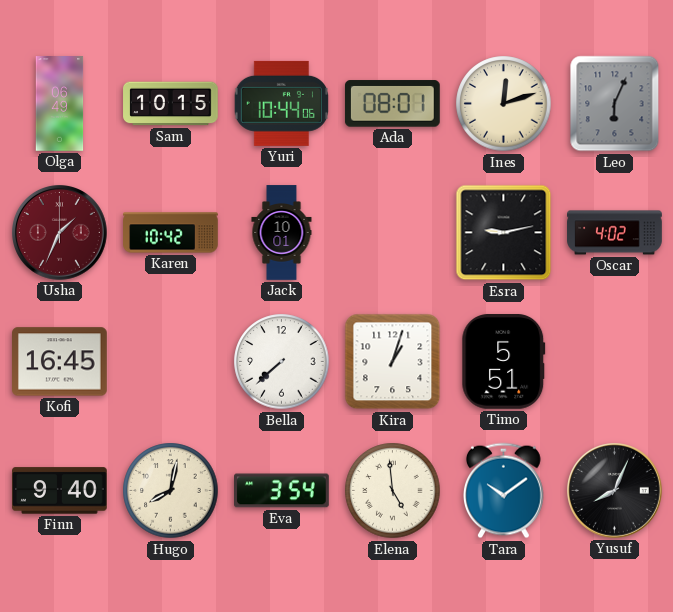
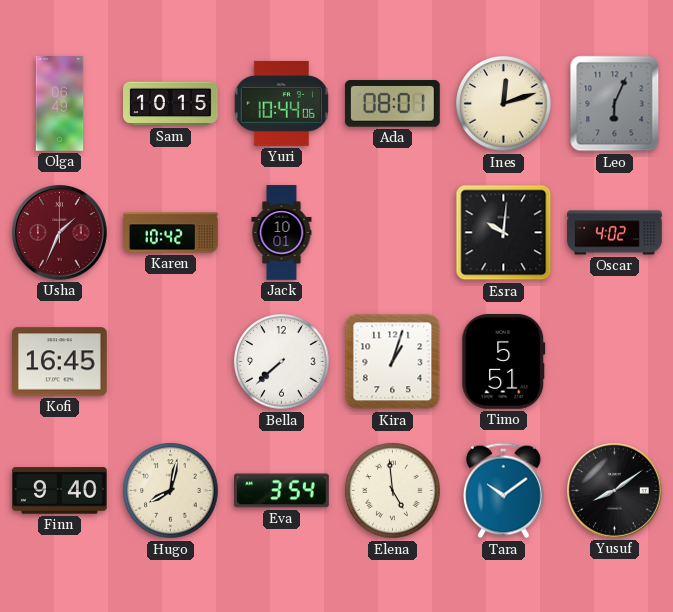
Esra: 9:13 -> 10:01
Yusuf: 8:04 -> 8:09
